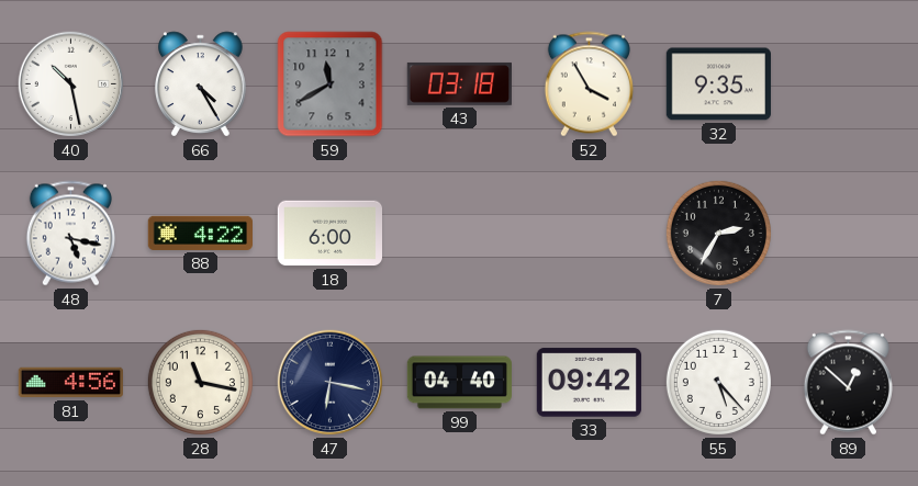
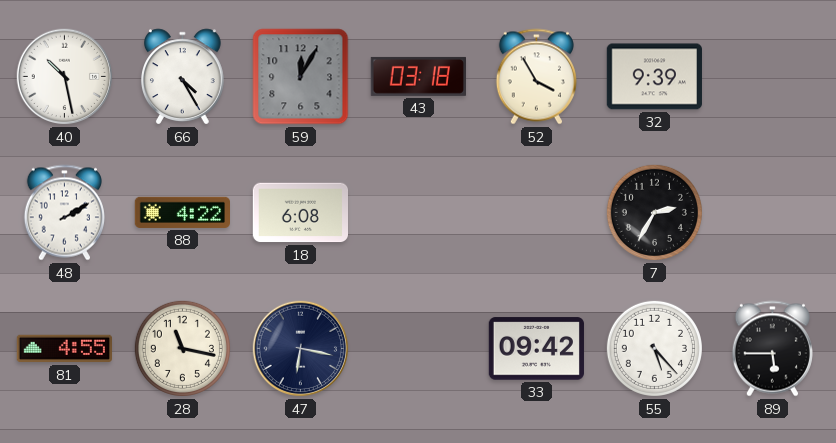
59: 11:40 -> 12:05
32: 9:35 -> 9:39
48: 5:17 -> 2:10
18: 6:00 -> 6:08
81: 4:56 -> 4:55
99: 04:40 -> none
89: 12:52 -> 5:45
